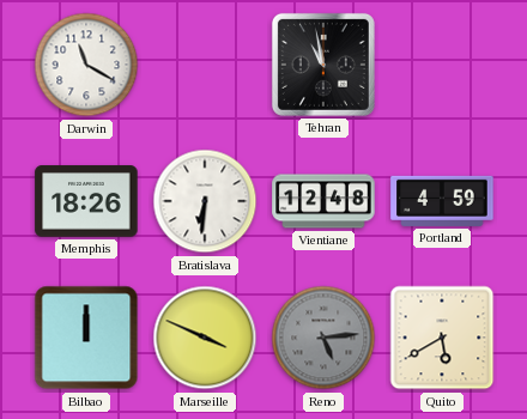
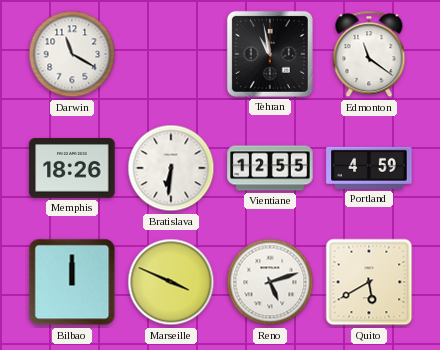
Edmonton: none -> 11:21
Vientiane: 12:48 -> 12:55
Reno: 5:14 -> 5:12
Reno dial: grey -> white
